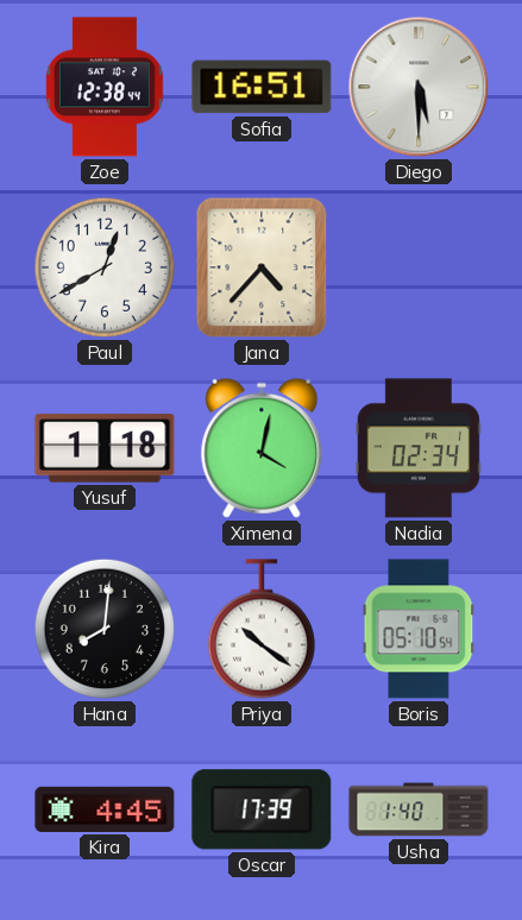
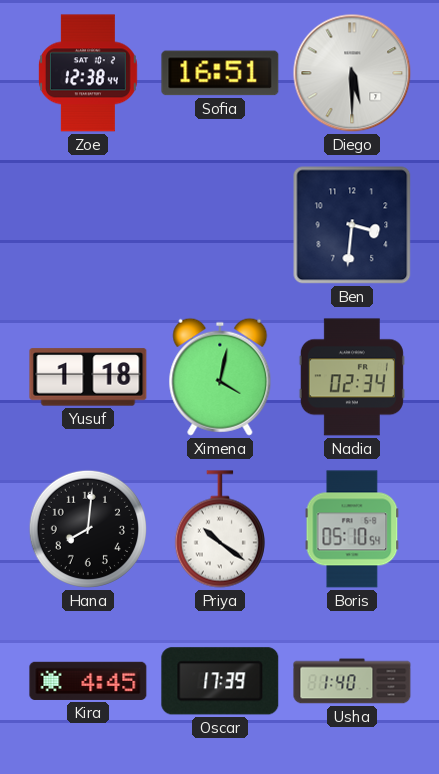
Paul: 12:40 -> none
Jana: 4:37 -> none
Ben: none -> 3:31
